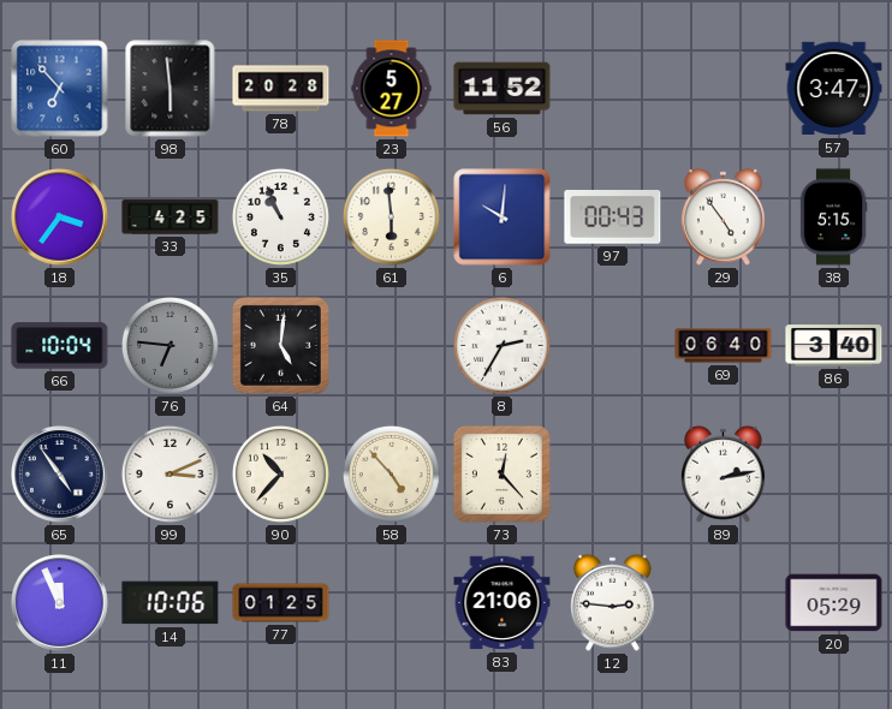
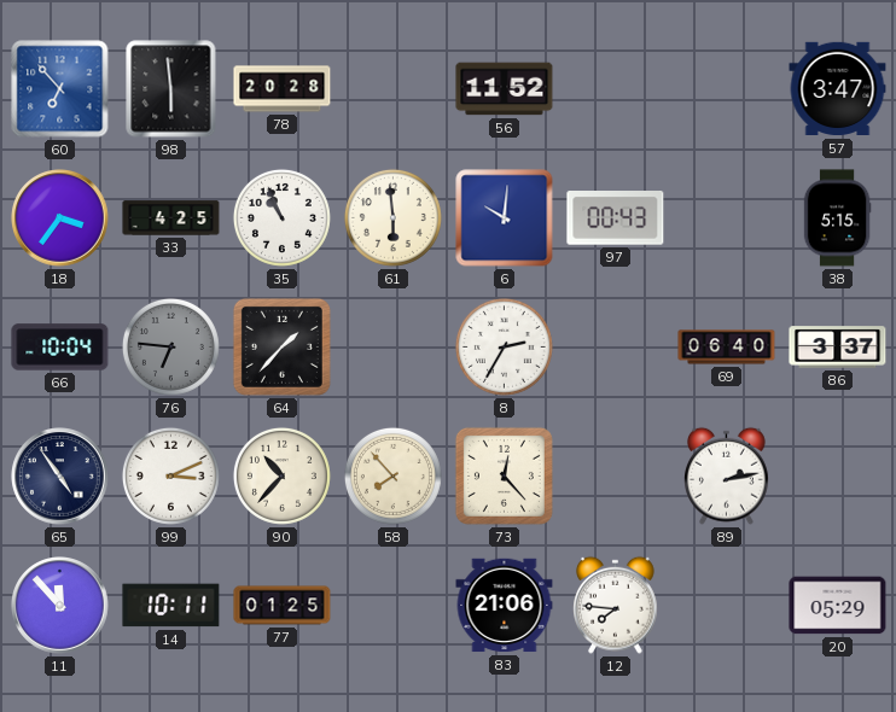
23: 5:27 -> none
29: 4:54 -> none
64: 5:01 -> 1:37
86: 3:40 -> 3:37
58: 4:53 -> 7:53
11: 11:56 -> 11:53
14: 10:06 -> 10:11
12: 2:46 -> 7:46
